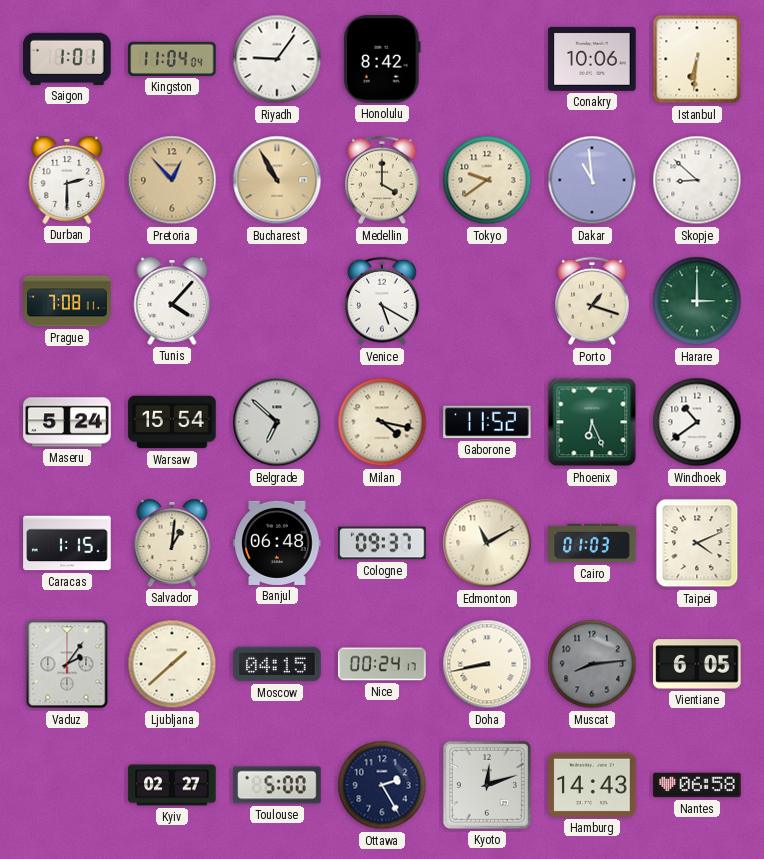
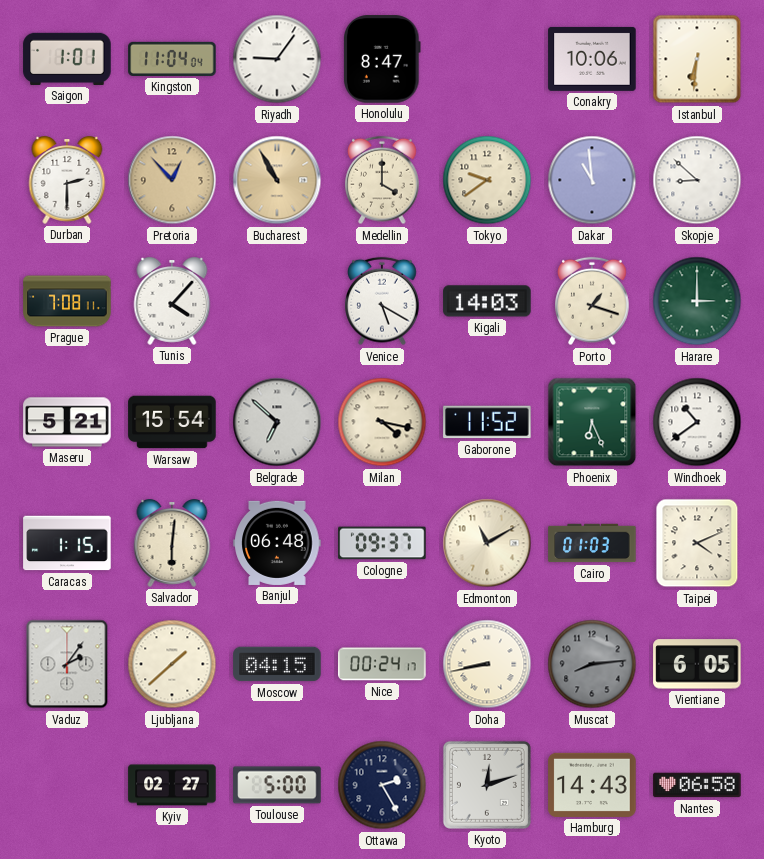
Honolulu: 8:42 -> 8:47
Kigali: none -> 14:03
Maseru: 5:24 -> 5:21
Salvador: 1:01 -> 6:01
